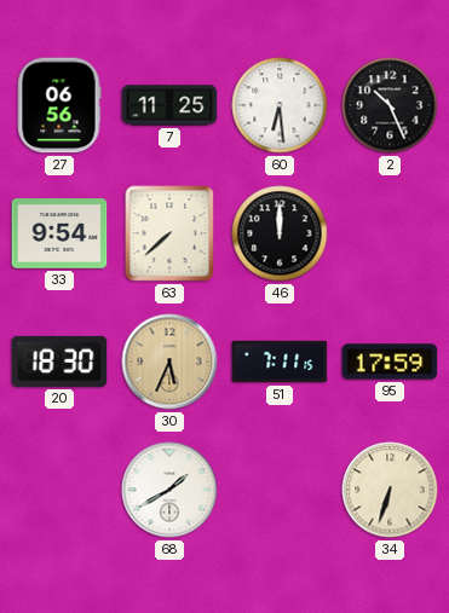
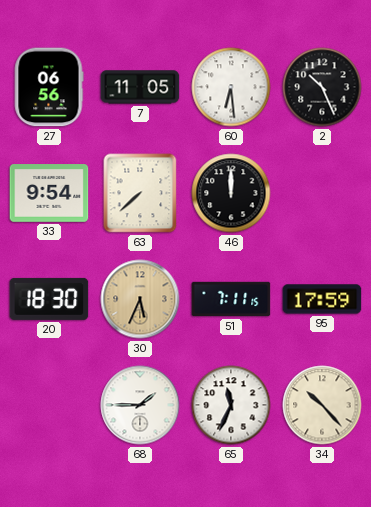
7: 11:25 -> 11:05
68: 1:40 -> 1:45
65: none -> 11:34
34: 6:33 -> 10:23
